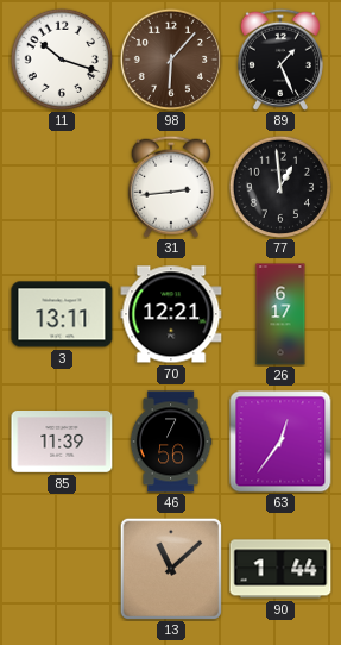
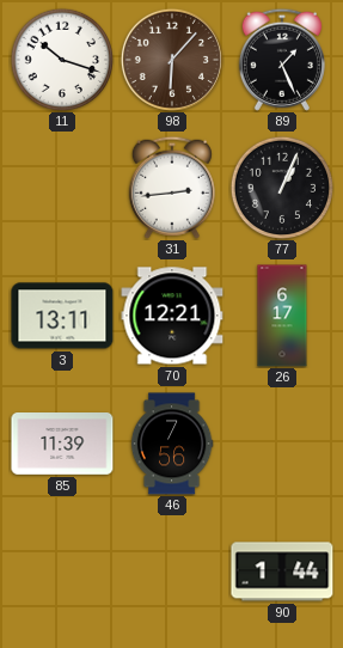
77: 12:59 -> 1:04
63: 12:36 -> none
13: 11:08 -> none
